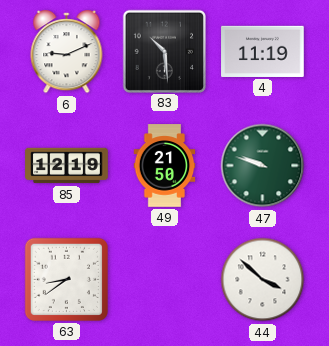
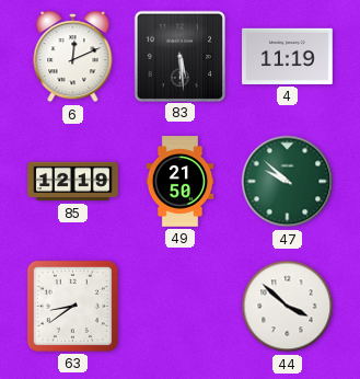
6: 9:11 -> 12:11
83: 10:29 -> 5:29
47: 9:48 -> 9:52
